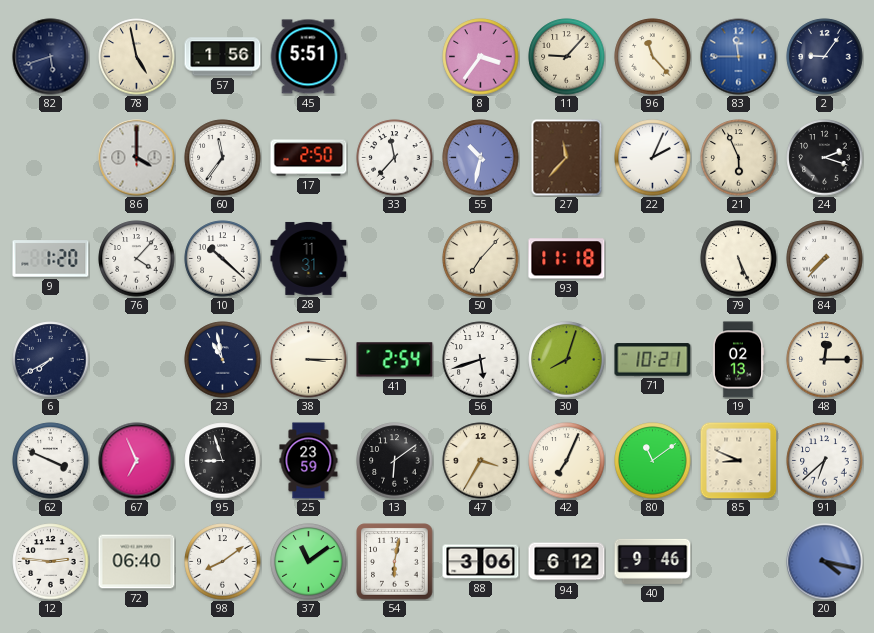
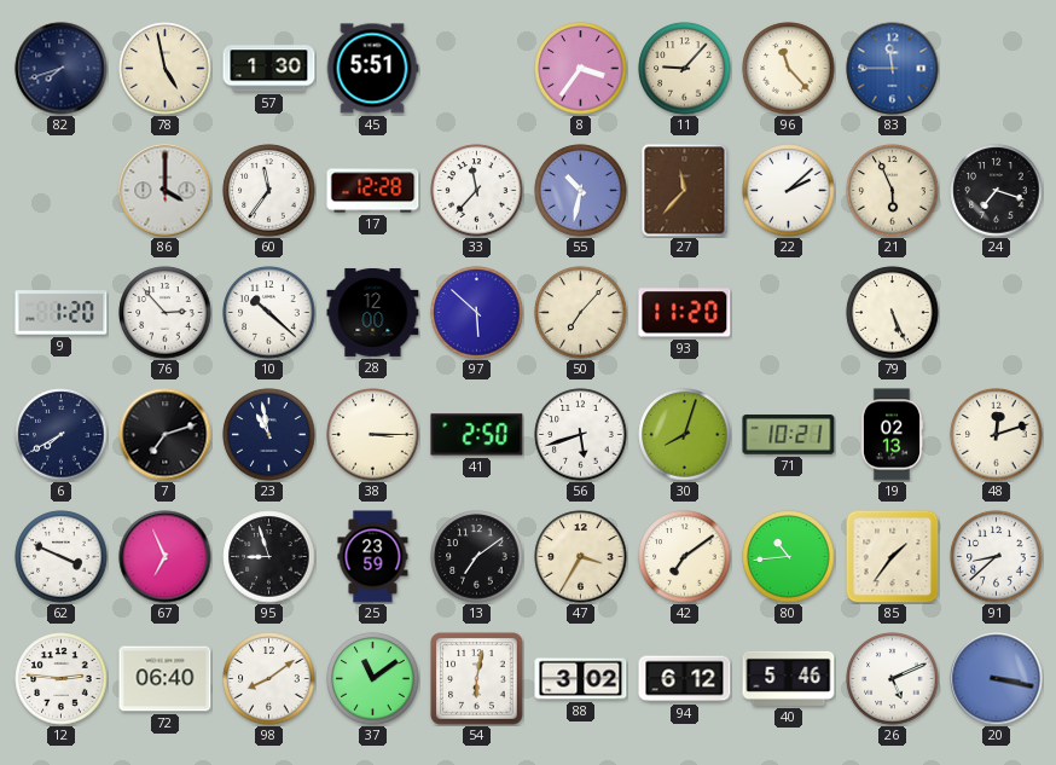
82: 5:42 -> 7:42
57: 1:56 -> 1:30
2: 9:06 -> none
17: 2:50 -> 12:28
22: 2:04 -> 2:08
24: 2:18 -> 7:18
76: 4:07 -> 2:53
28: 11:31 -> 12:00
97: none -> 5:52
93: 11:18 -> 11:20
84: 7:37 -> none
7: none -> 7:12
41: 2:54 -> 2:50
48: 12:15 -> 12:12
13: 6:09 -> 7:09
42: 7:04 -> 7:09
80: 11:09 -> 10:44
85: 8:49 -> 1:36
91: 6:38 -> 8:38
88: 3:06 -> 3:02
40: 9:46 -> 5:46
26: none -> 5:11
20: 4:17 -> 3:17
